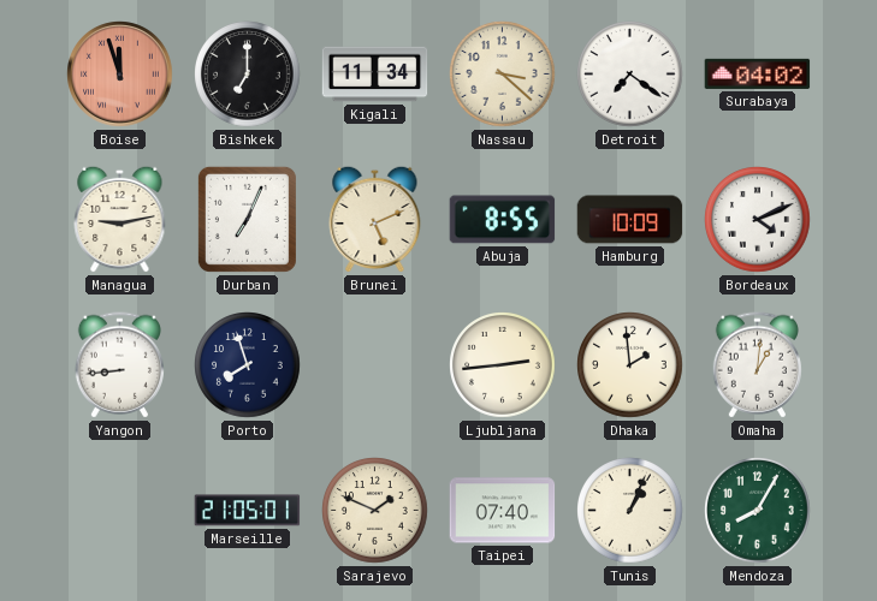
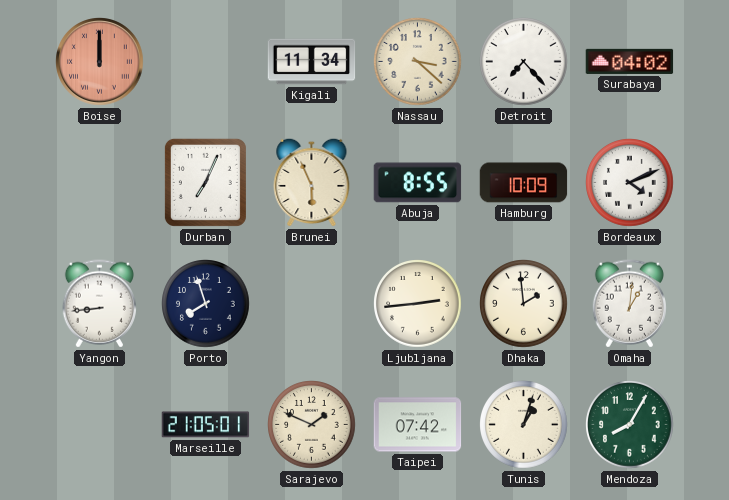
Boise: 11:57 -> 12:00
Bishkek: 7:00 -> none
Detroit: 7:21 -> 7:23
Managua: 9:13 -> none
Brunei: 5:11 -> 5:56
Taipei: 07:40 -> 07:42
Tunis: 1:04 -> 1:03
